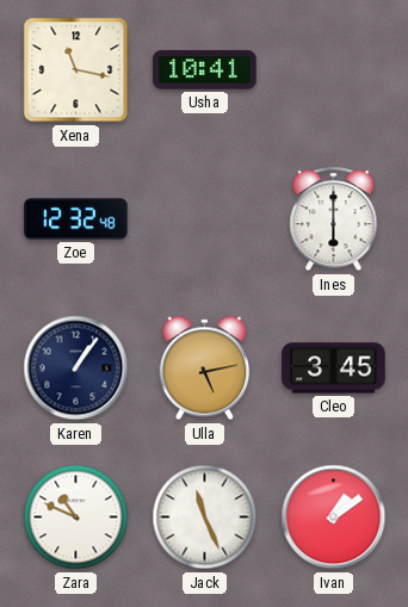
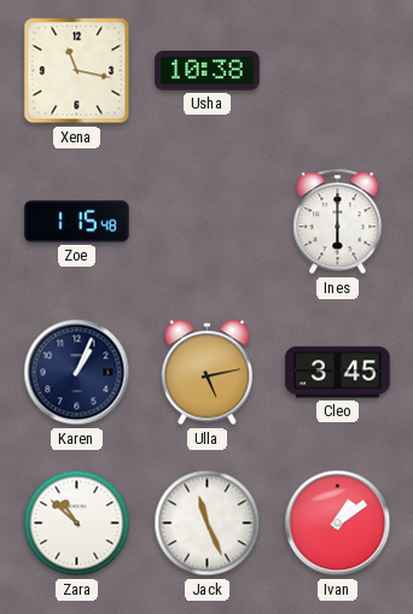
Usha: 10:41 -> 10:38
Zoe: 12:32 -> 1:15
Karen: 1:06 -> 1:04
Zara: 10:49 -> 10:52
